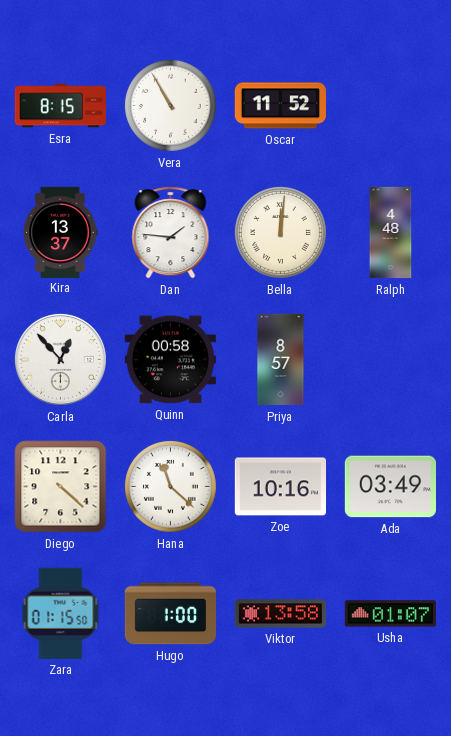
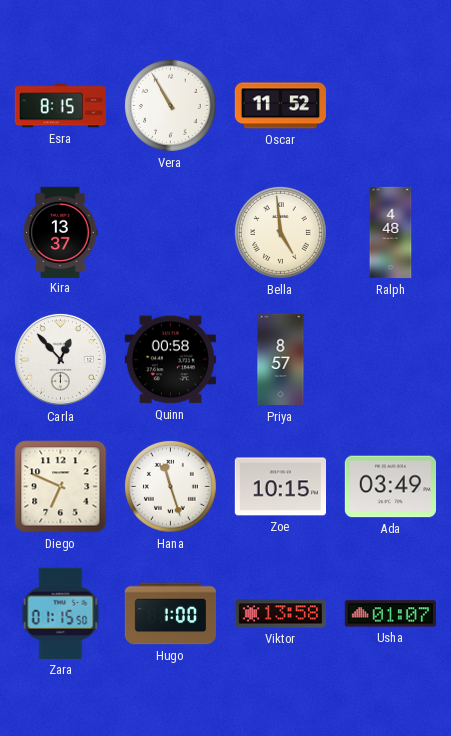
Dan: 1:46 -> none
Bella: 12:01 -> 4:59
Diego: 4:22 -> 6:49
Hana: 11:22 -> 11:27
Zoe: 10:16 -> 10:15
